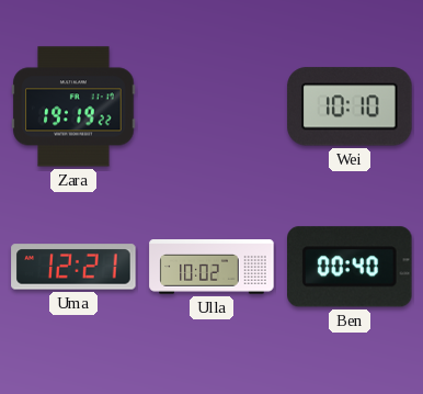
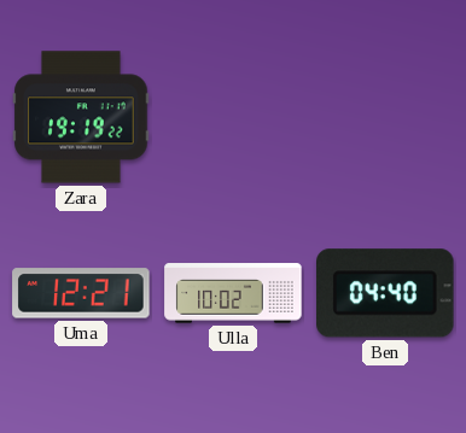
Wei: 10:10 -> none
Ben: 00:40 -> 04:40
